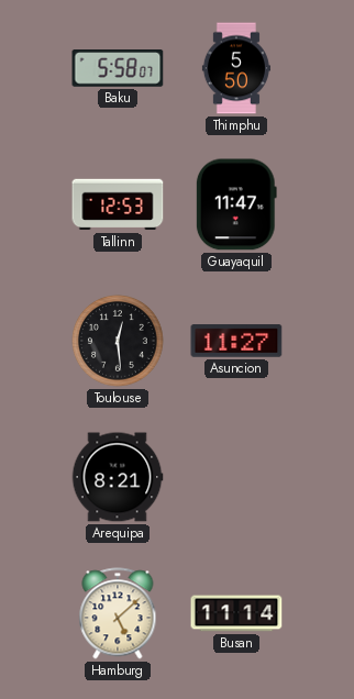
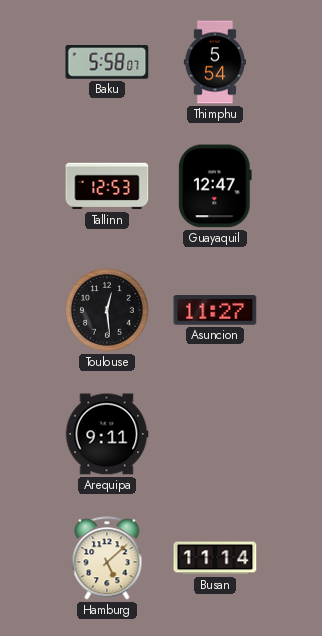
Thimphu: 5:50 -> 5:54
Guayaquil: 11:47 -> 12:47
Arequipa: 8:21 -> 9:11
